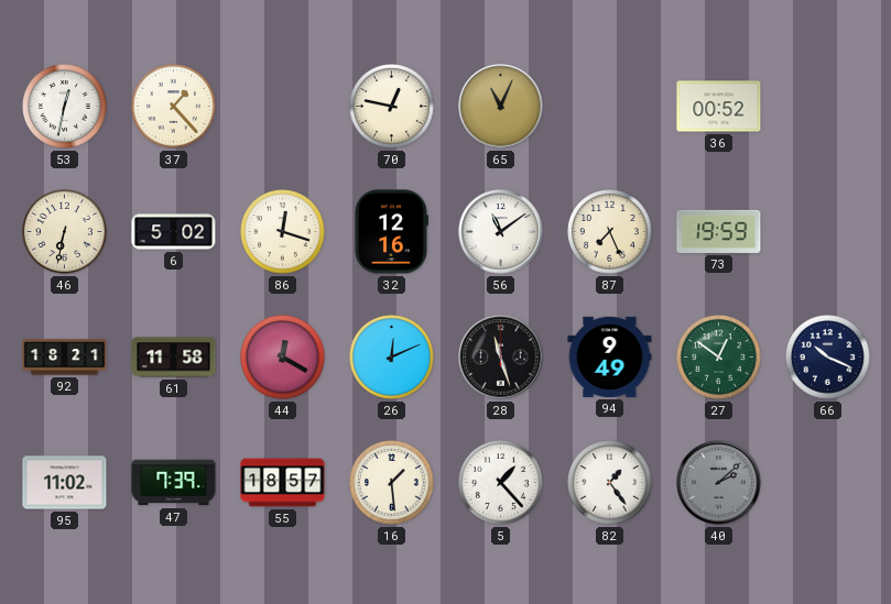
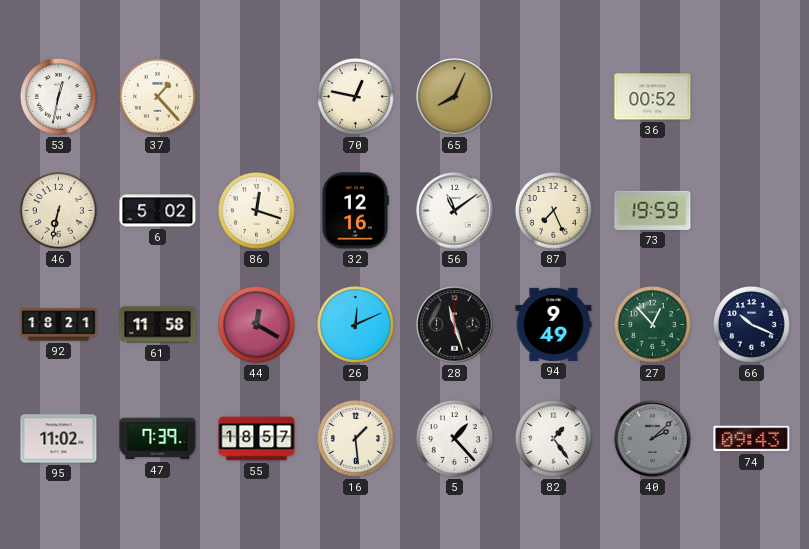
65: 11:04 -> 8:04
27: 12:51 -> 12:53
74: none -> 09:43
